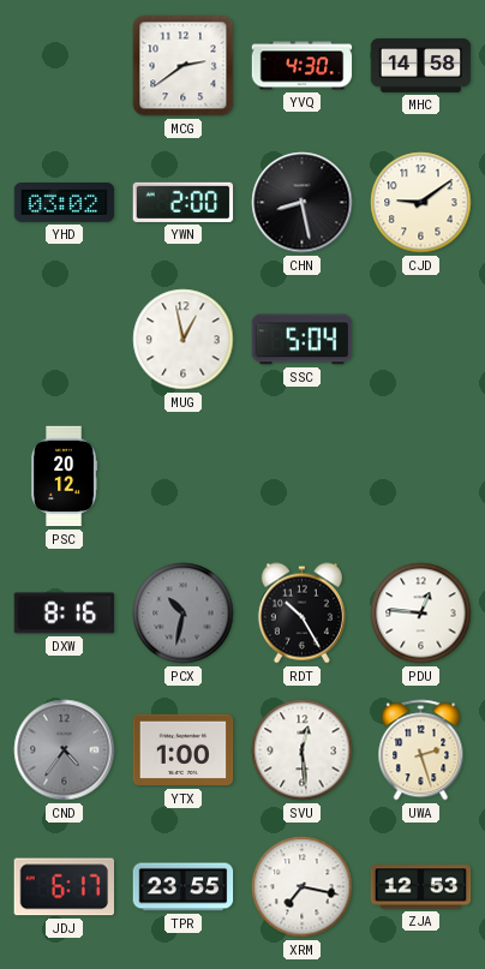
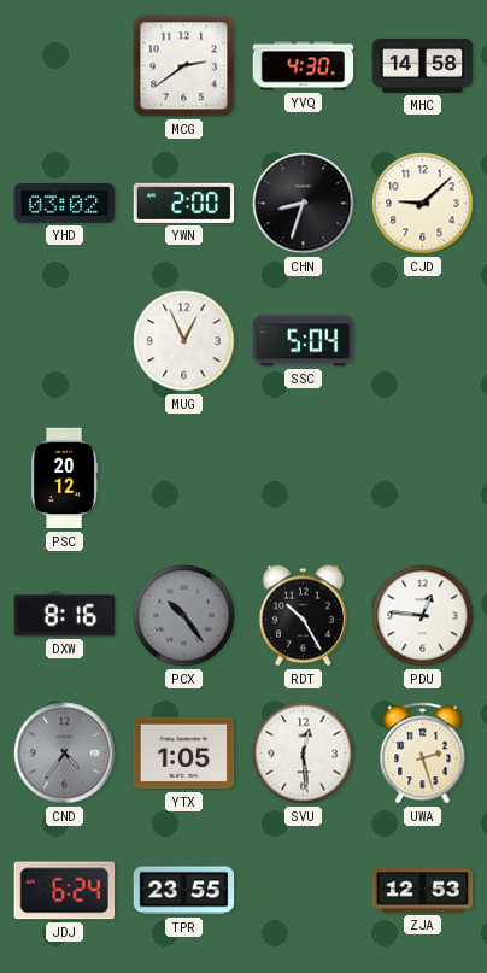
CHN: 8:28 -> 8:33
CJD: 9:09 -> 9:08
MUG: 12:58 -> 12:56
PCX: 10:32 -> 10:24
YTX: 1:00 -> 1:05
JDJ: 6:17 -> 6:24
XRM: 7:17 -> none
